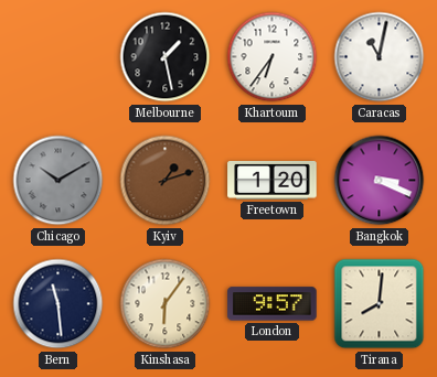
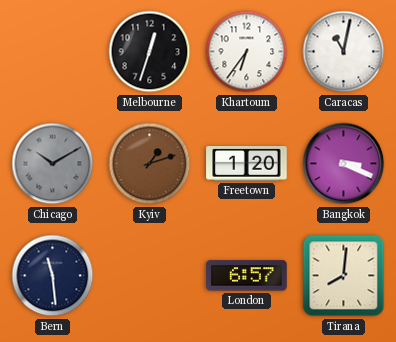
Melbourne: 1:28 -> 12:33
Kinshasa: 6:06 -> none
London: 9:57 -> 6:57
